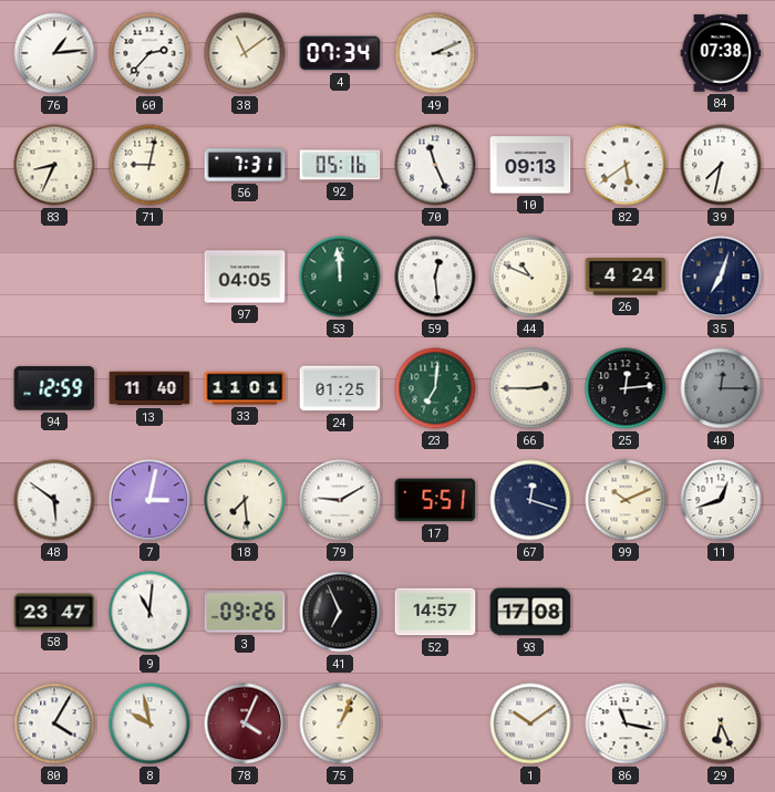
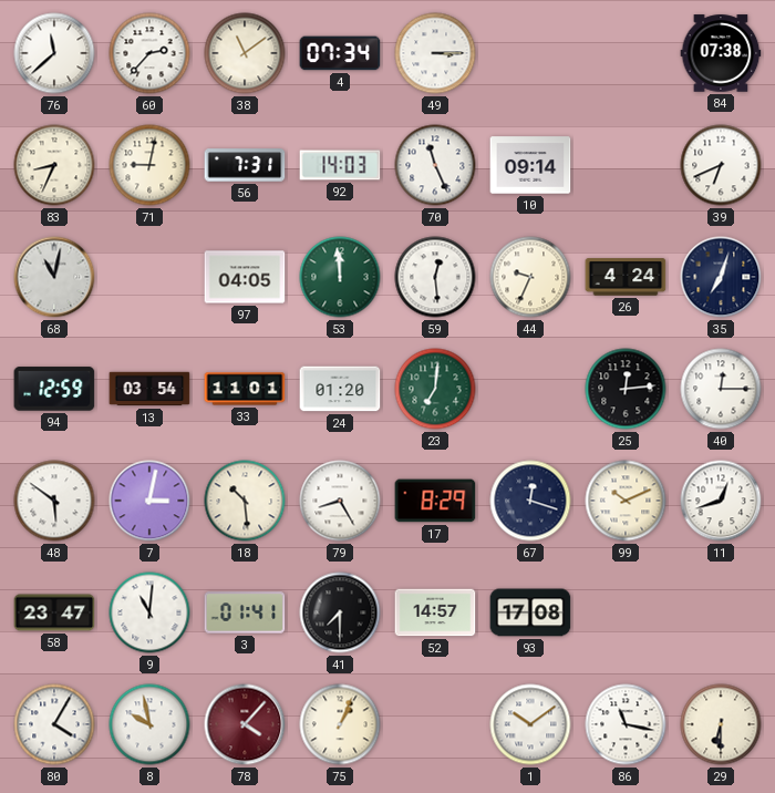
76: 1:14 -> 11:38
49: 3:11 -> 3:15
92: 05:16 -> 14:03
10: 09:13 -> 09:14
82: 5:39 -> none
39: 7:32 -> 6:41
68: none -> 11:02
44: 10:49 -> 9:34
13: 11:40 -> 03:54
24: 01:25 -> 01:20
66: 2:45 -> none
40 dial: grey -> white
18: 7:29 -> 10:29
79: 9:10 -> 8:25
17: 5:51 -> 8:29
3: 09:26 -> 01:41
41: 6:56 -> 7:30
78: 4:04 -> 4:07
29: 6:26 -> 6:30
